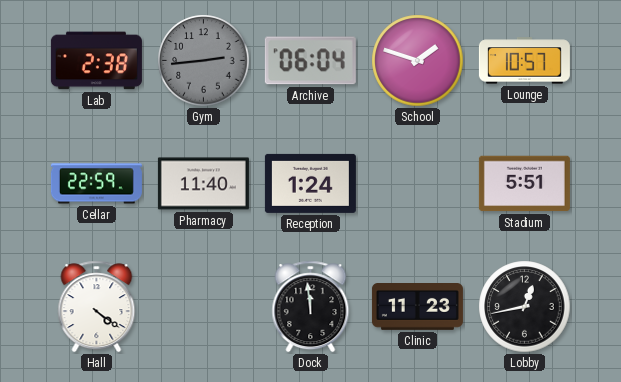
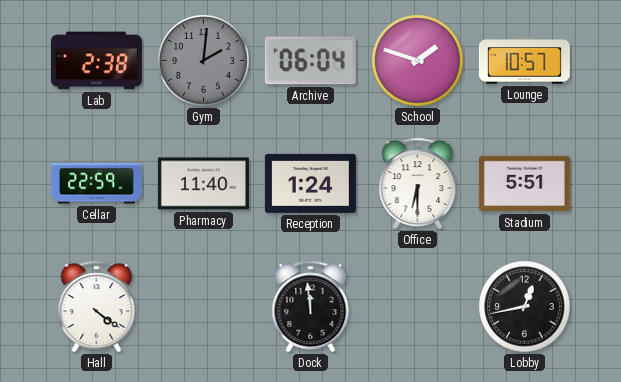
Gym: 2:44 -> 2:01
Office: none -> 6:30
Clinic: 11:23 -> none
